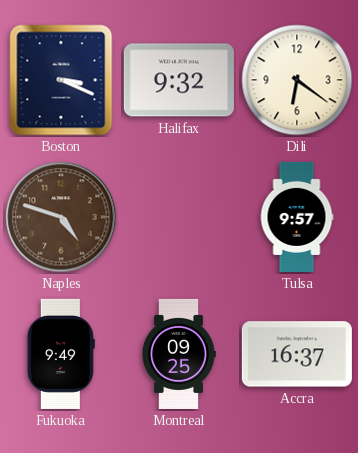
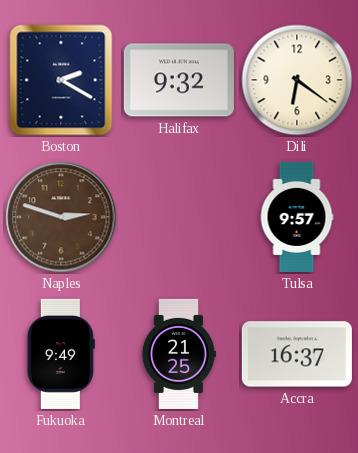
Boston: 3:19 -> 2:20
Naples: 4:48 -> 2:48
Montreal: 09:25 -> 21:25
